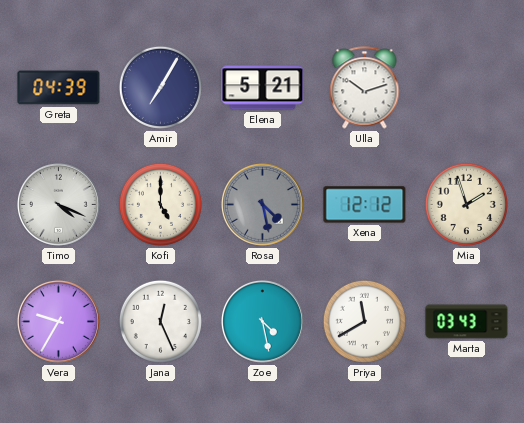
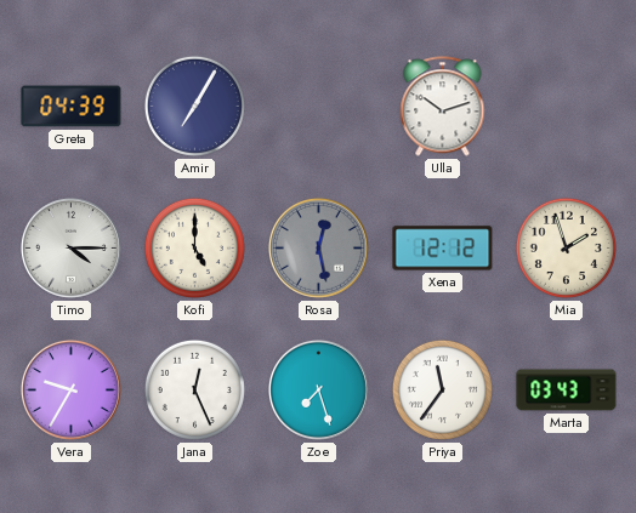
Elena: 5:21 -> none
Timo: 4:19 -> 4:15
Rosa: 4:28 -> 12:28
Zoe: 4:28 -> 7:27
Priya: 11:40 -> 11:36
